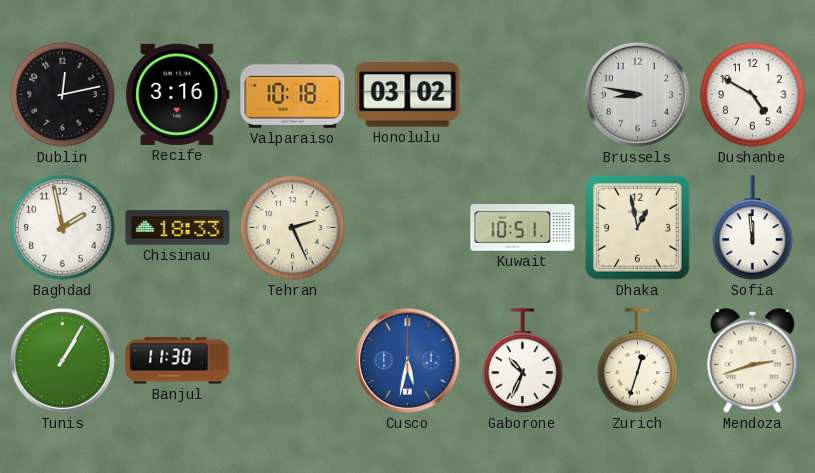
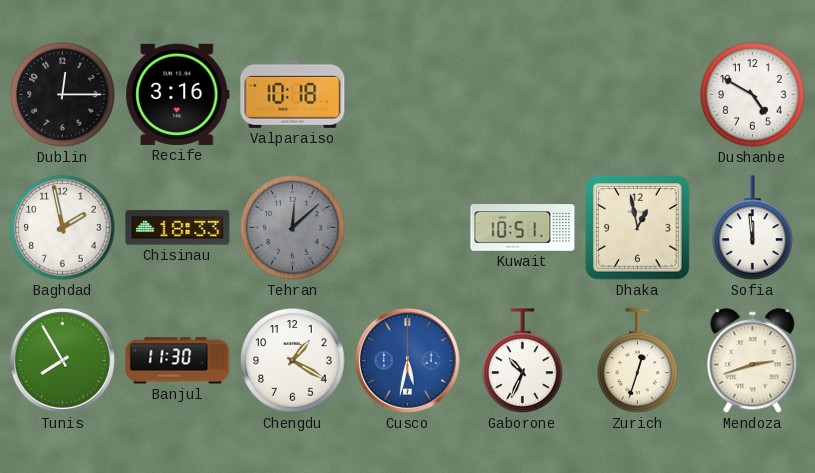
Dublin: 12:13 -> 12:15
Honolulu: 03:02 -> none
Brussels: 8:47 -> none
Tehran: 2:26 -> 12:08
Tehran dial: cream -> grey
Tunis: 1:05 -> 7:55
Chengdu: none -> 1:20
